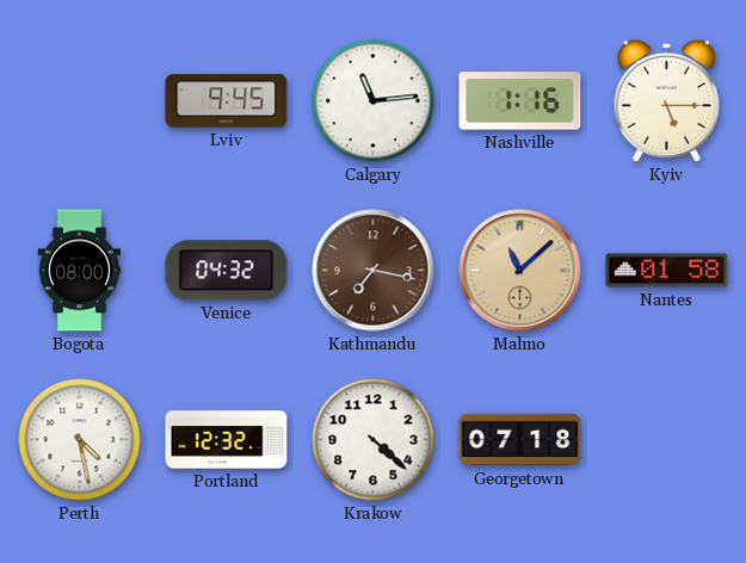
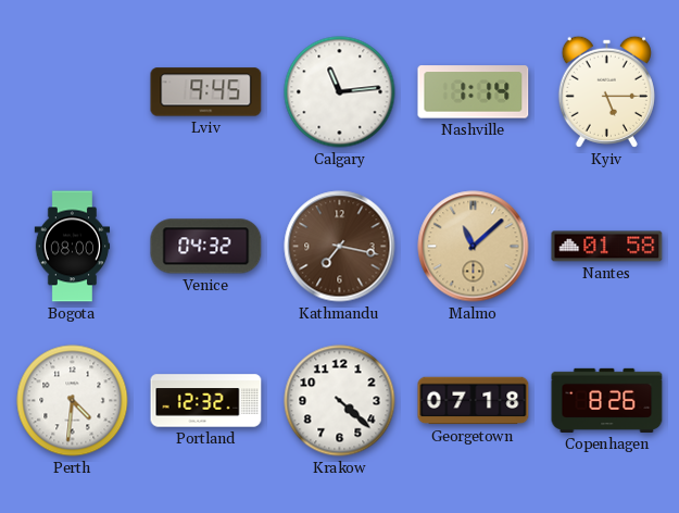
Nashville: 1:16 -> 1:14
Perth: 4:28 -> 4:31
Copenhagen: none -> 8:26
